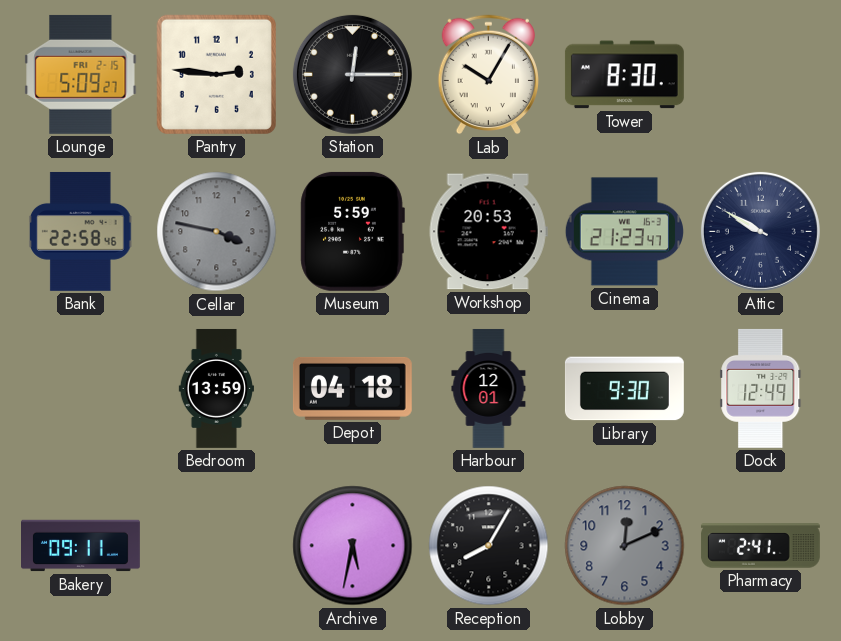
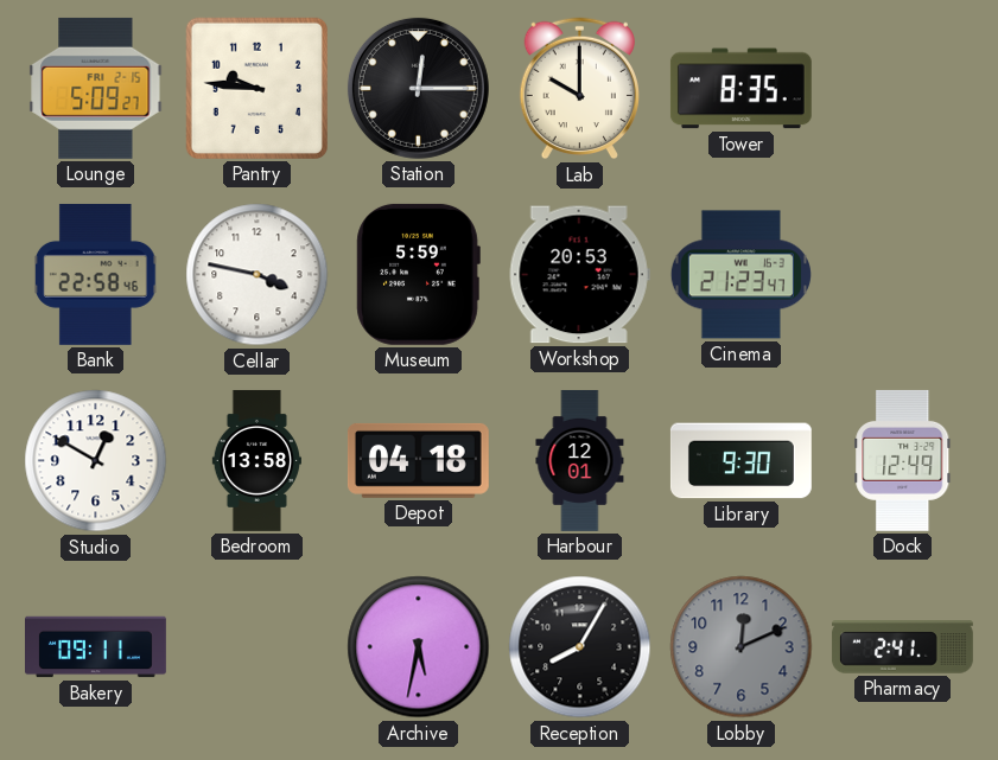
Pantry: 2:46 -> 9:46
Lab: 10:05 -> 10:00
Tower: 8:30 -> 8:35
Cellar dial: grey -> white
Attic: 9:50 -> none
Studio: none -> 12:50
Bedroom: 13:59 -> 13:58
